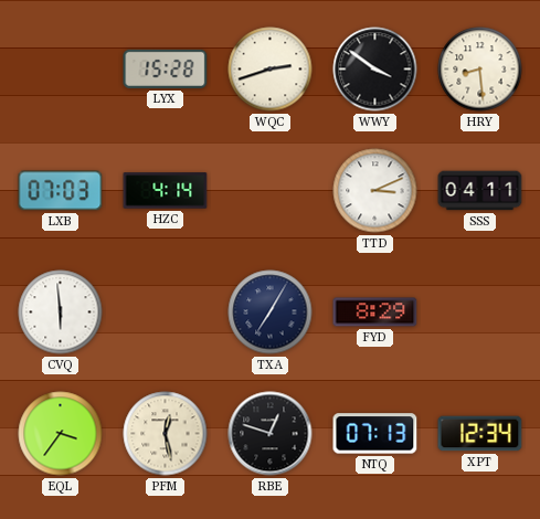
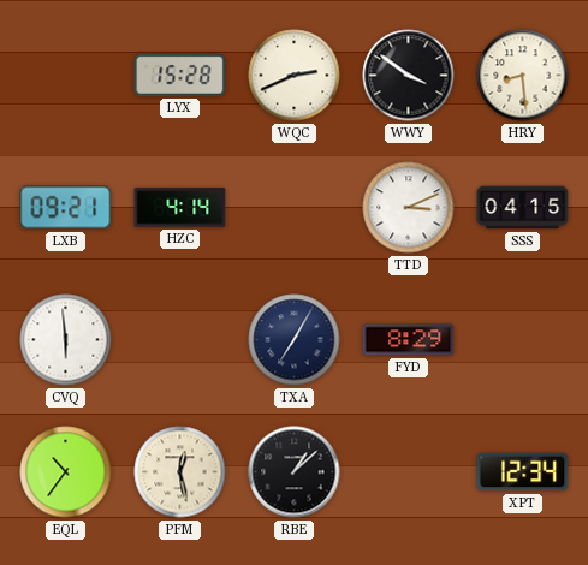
WQC: 2:42 -> 2:41
LXB: 07:03 -> 09:21
SSS: 04:11 -> 04:15
EQL: 3:36 -> 10:36
RBE: 12:48 -> 1:08
NTQ: 07:13 -> none
